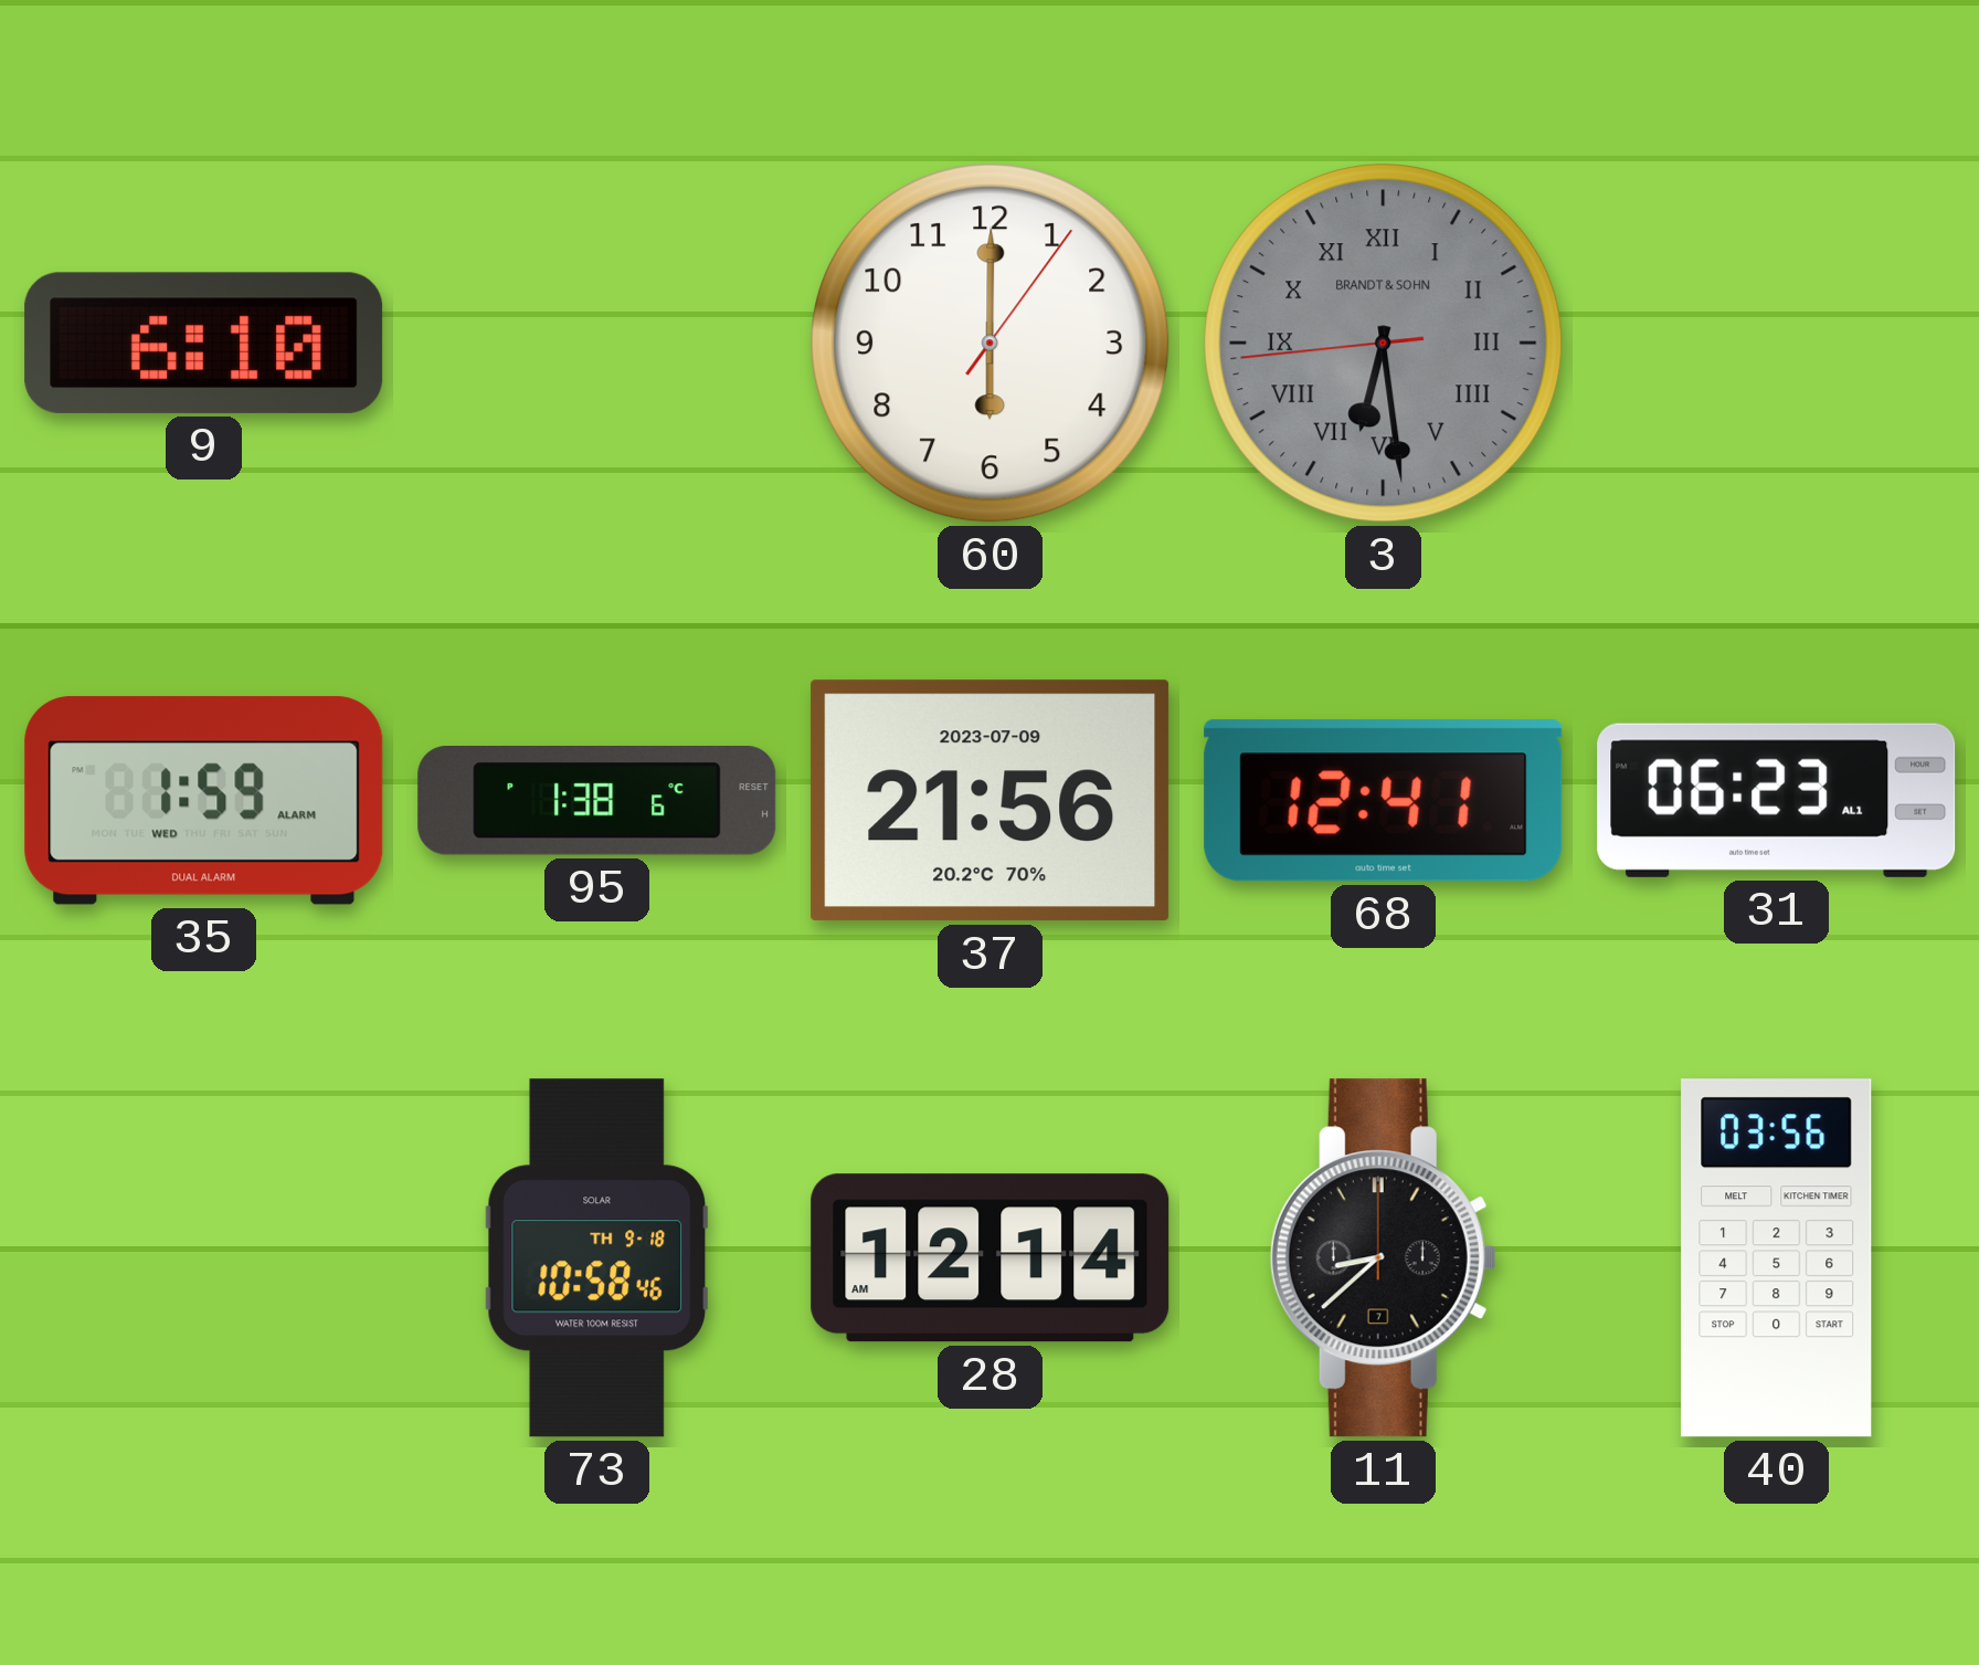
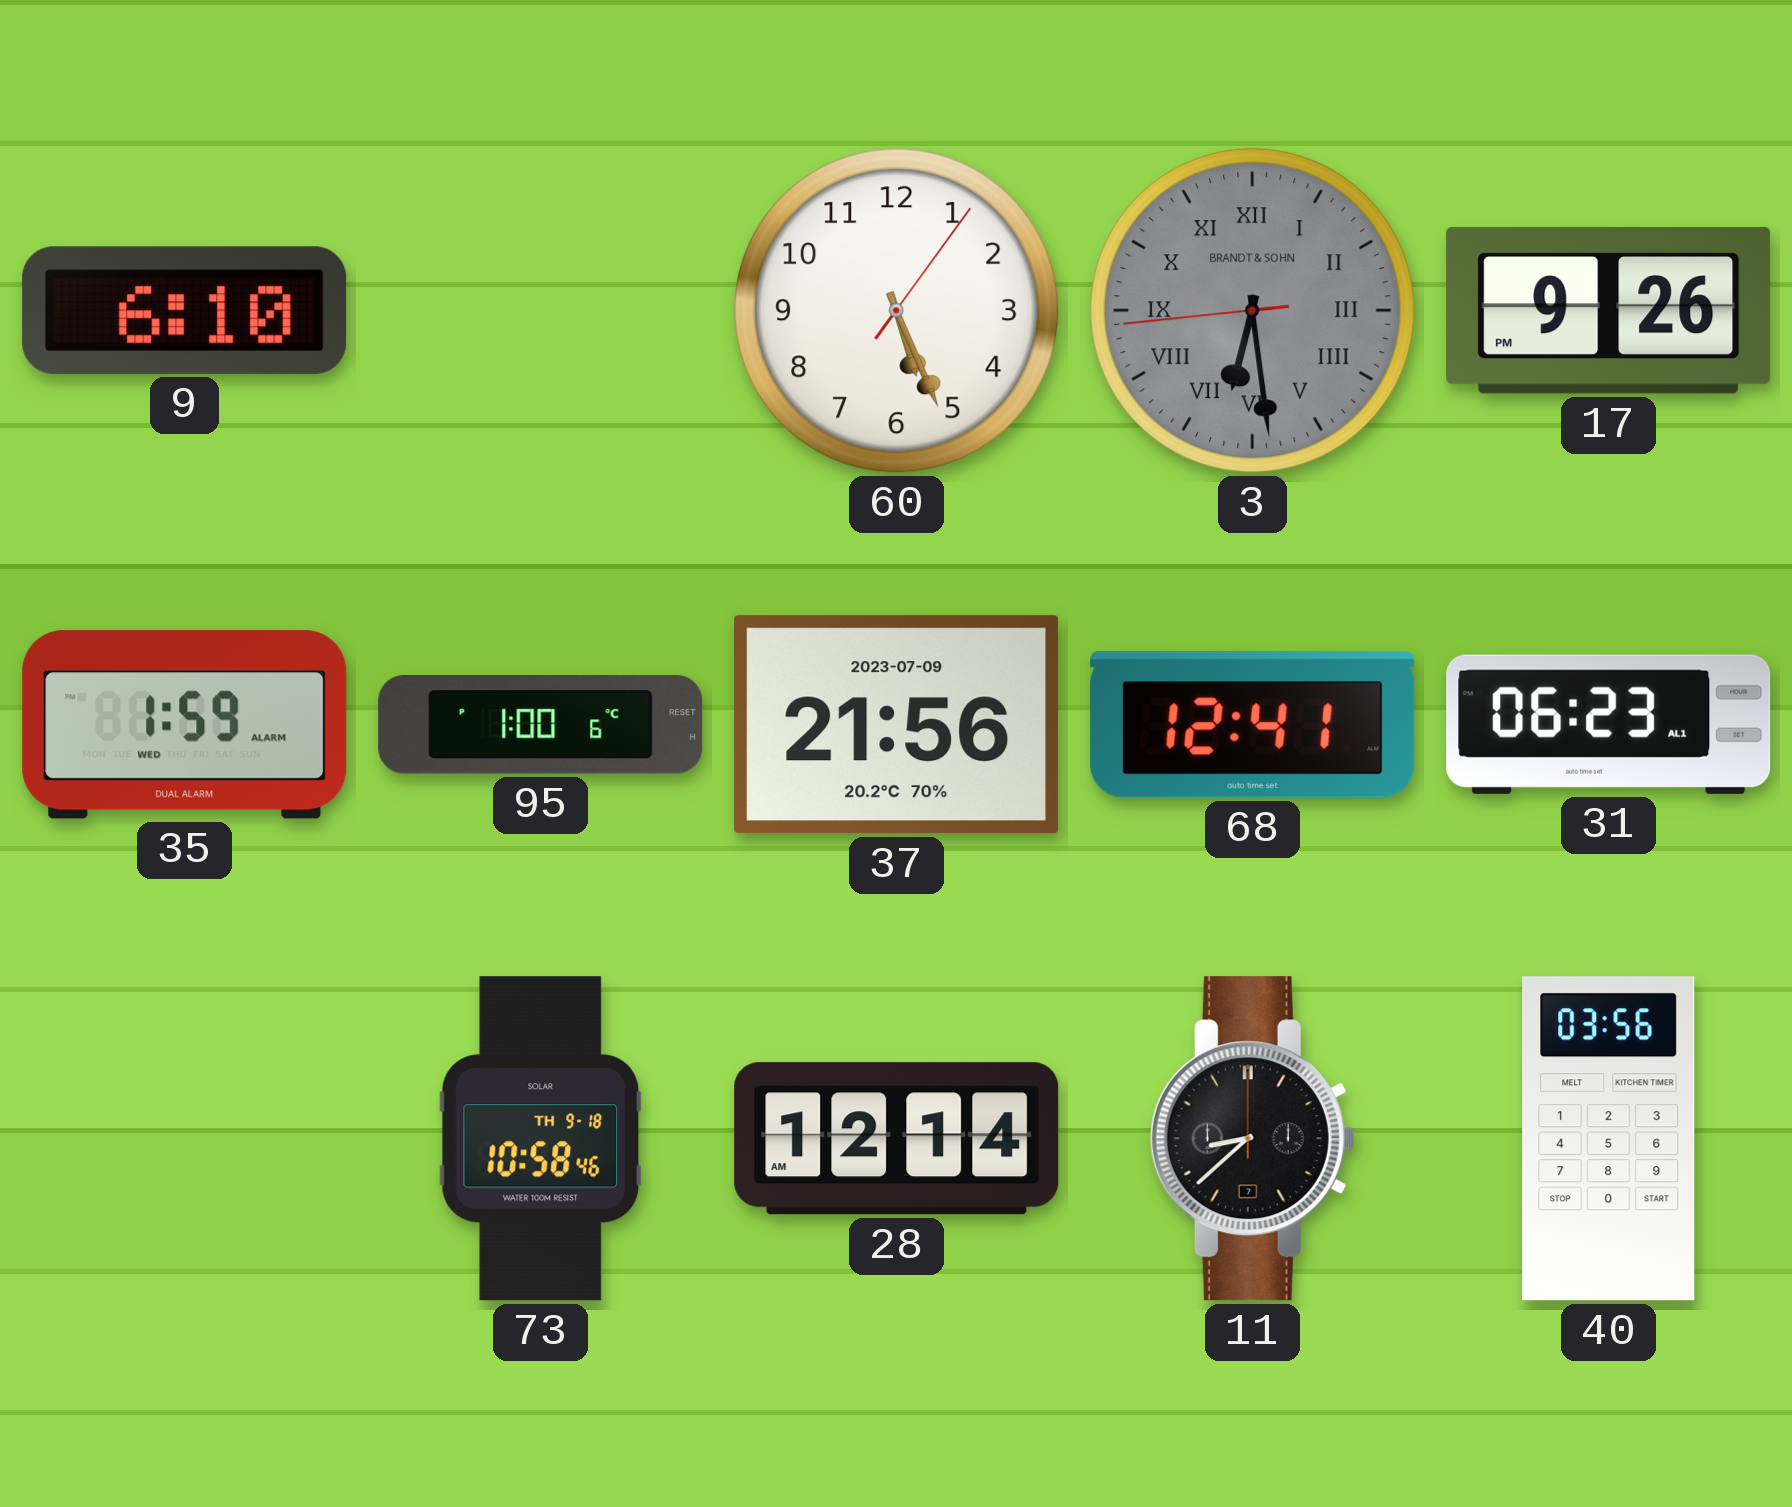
60: 6:00 -> 5:26
17: none -> 9:26
95: 1:38 -> 1:00
